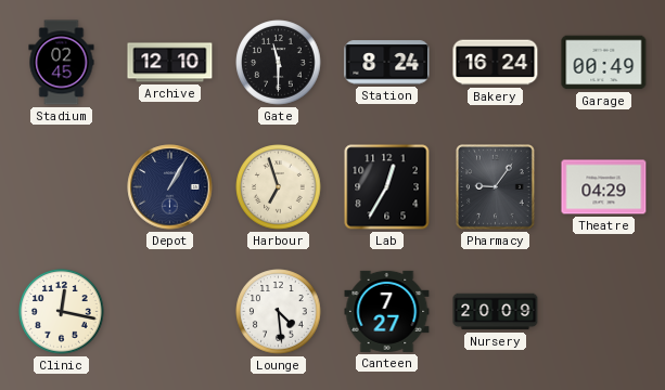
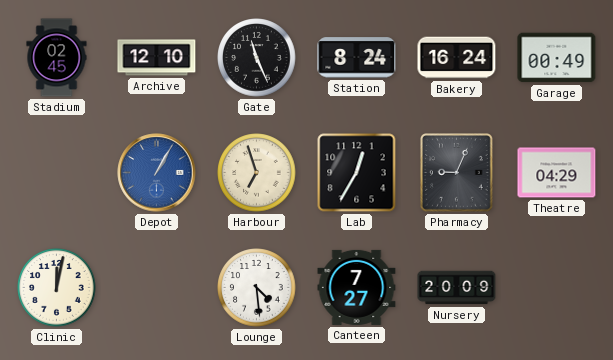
Gate: 11:30 -> 11:26
Depot dial: navy -> blue
Pharmacy: 9:06 -> 9:04
Clinic: 12:17 -> 12:02
